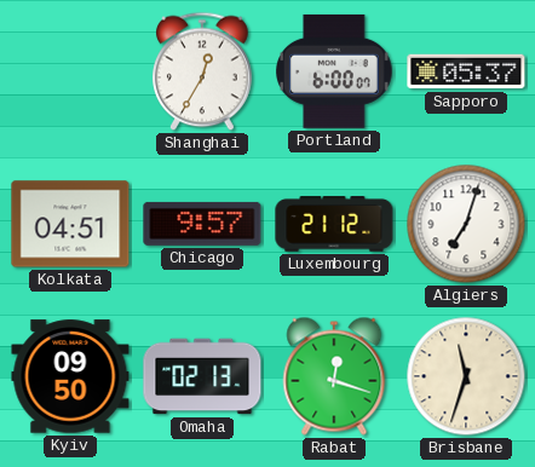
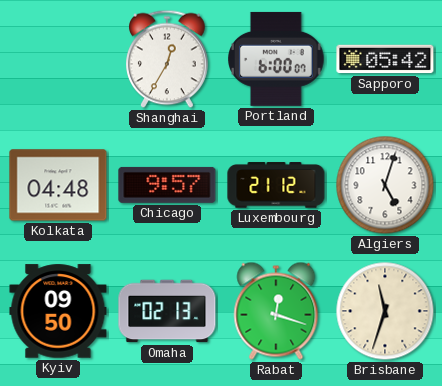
Sapporo: 05:37 -> 05:42
Kolkata: 04:51 -> 04:48
Algiers: 7:03 -> 5:03
